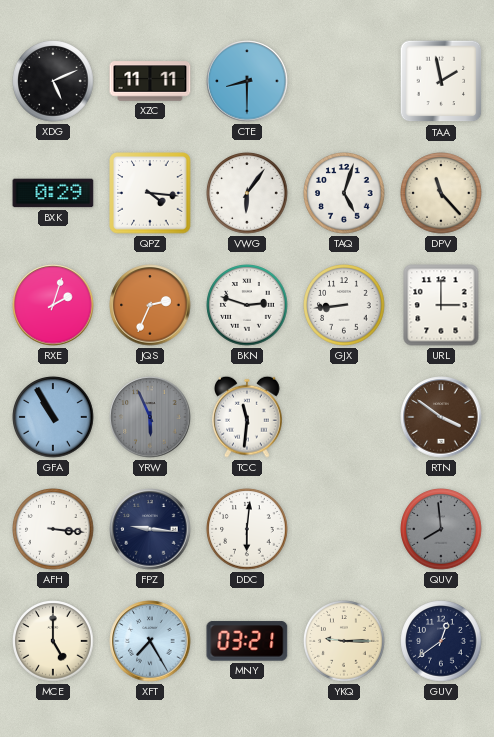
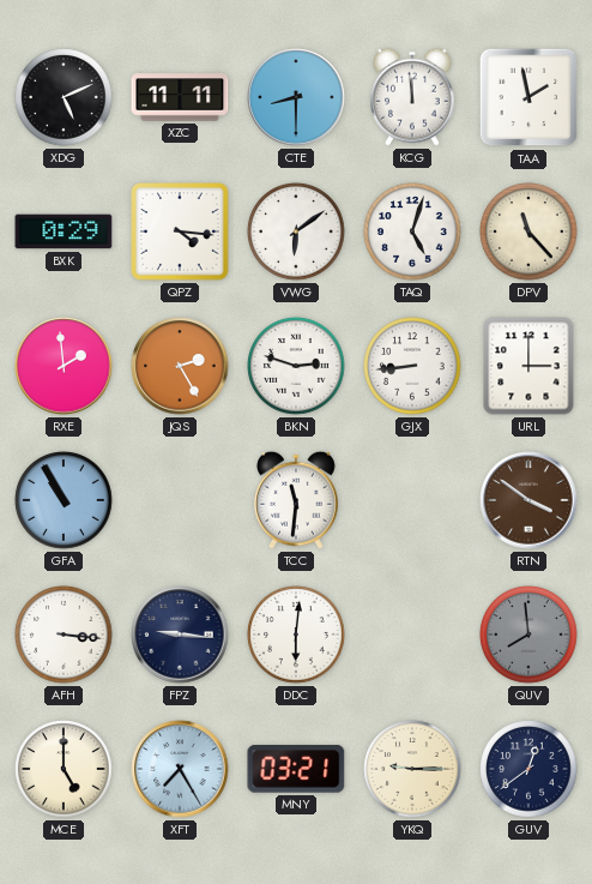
KCG: none -> 11:59
VWG: 6:06 -> 6:09
RXE: 2:03 -> 1:59
JQS: 2:34 -> 2:25
YRW: 5:56 -> none
